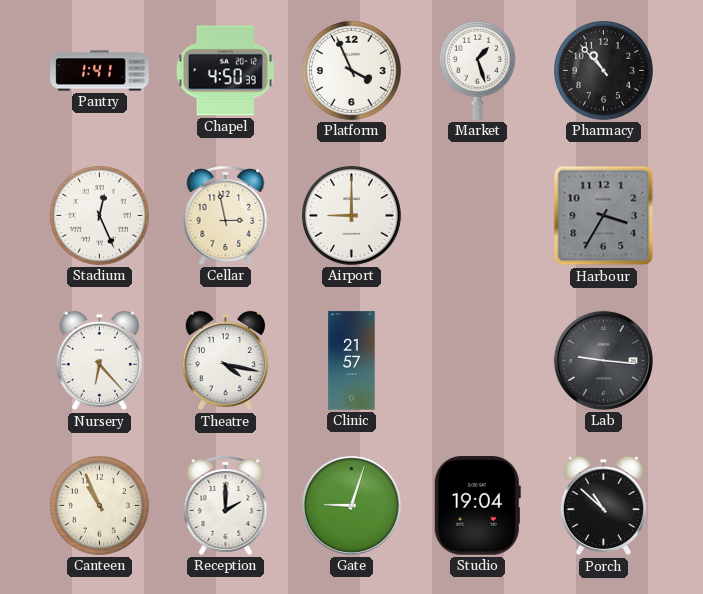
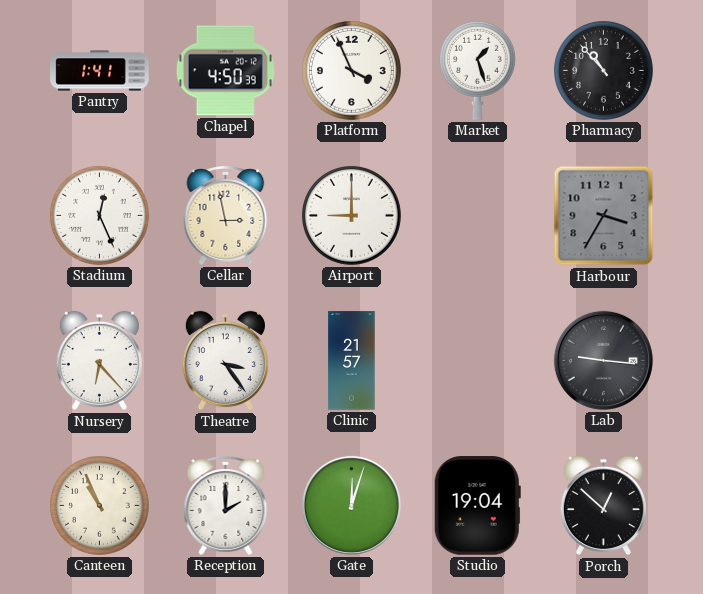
Theatre: 4:17 -> 3:24
Gate: 9:03 -> 12:03
Porch: 10:52 -> 12:52
